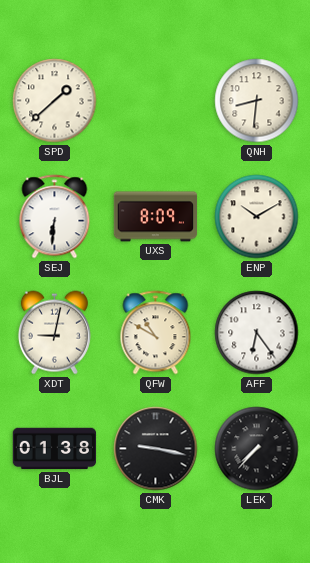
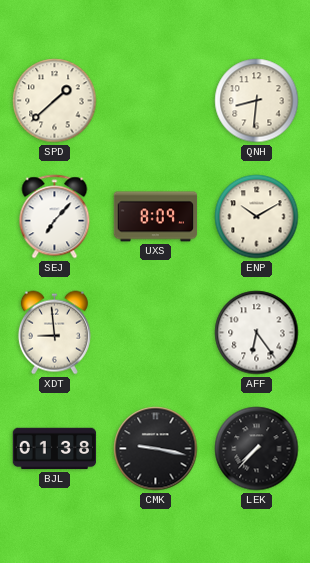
SEJ: 6:31 -> 7:07
XDT: 9:02 -> 8:59
QFW: 10:50 -> none
